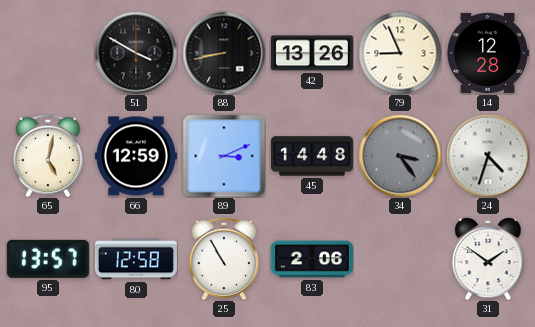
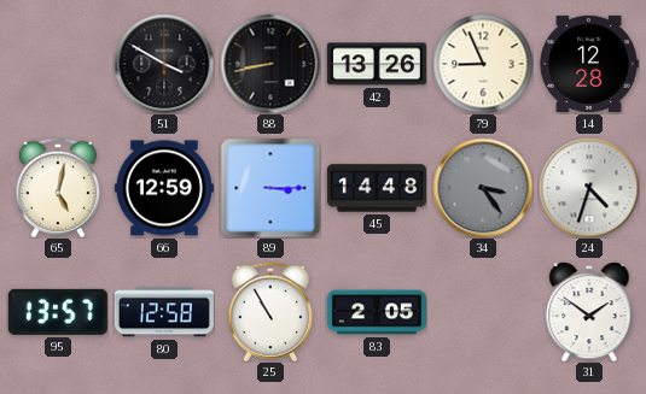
89: 3:11 -> 3:15
83: 2:06 -> 2:05
